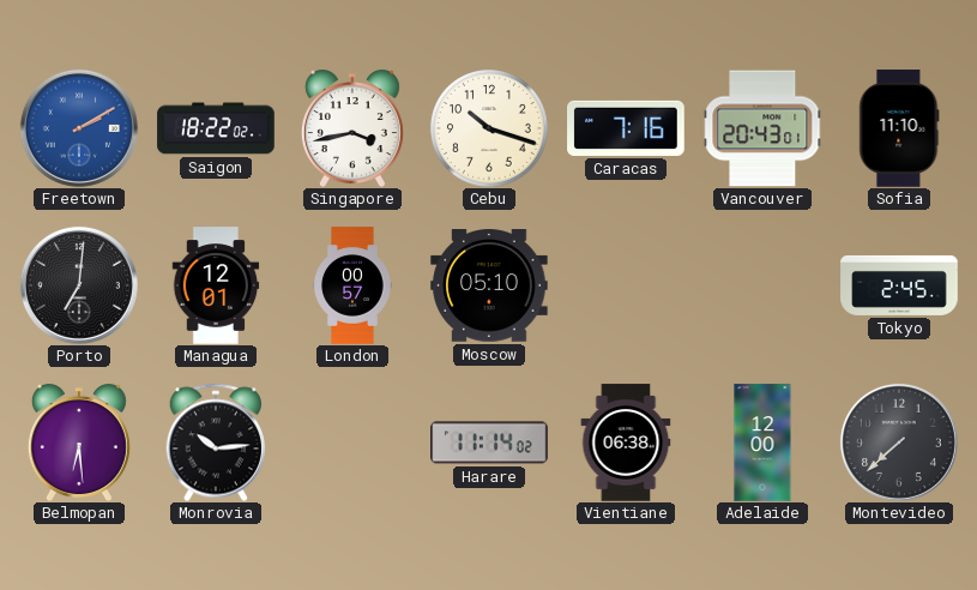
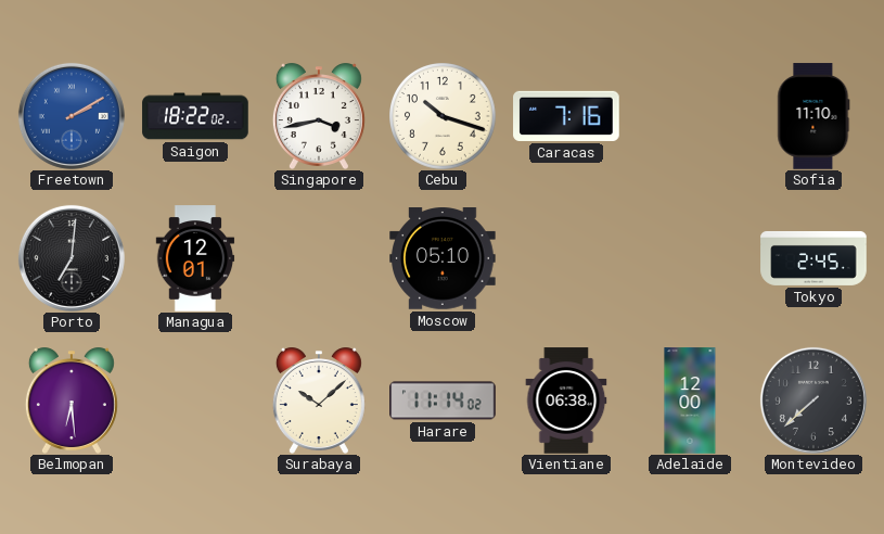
Vancouver: 20:43 -> none
London: 00:57 -> none
Monrovia: 10:14 -> none
Surabaya: none -> 10:08
